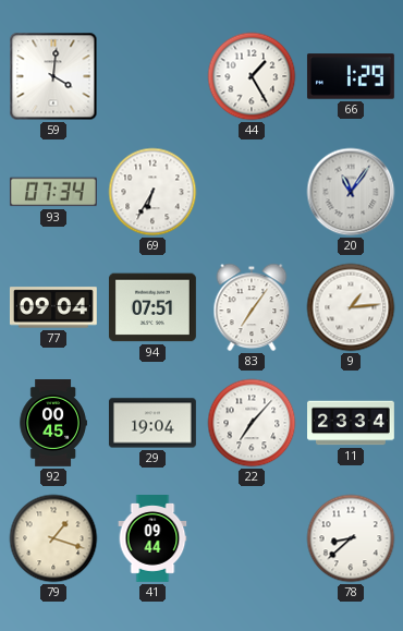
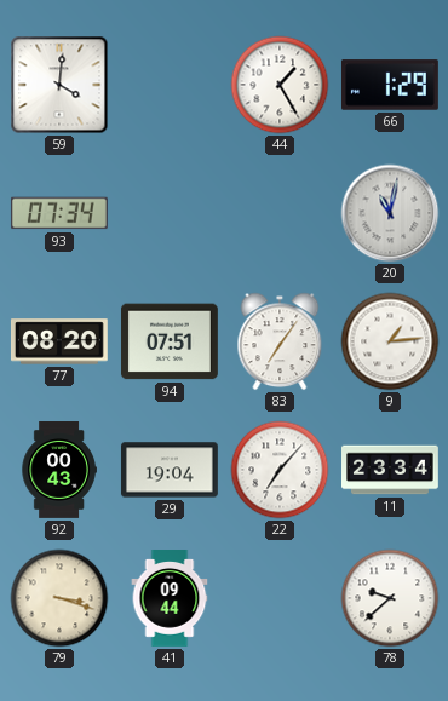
69: 6:35 -> none
20: 11:06 -> 11:02
77: 09:04 -> 08:20
92: 00:45 -> 00:43
79: 1:18 -> 3:18
78: 8:38 -> 9:38
